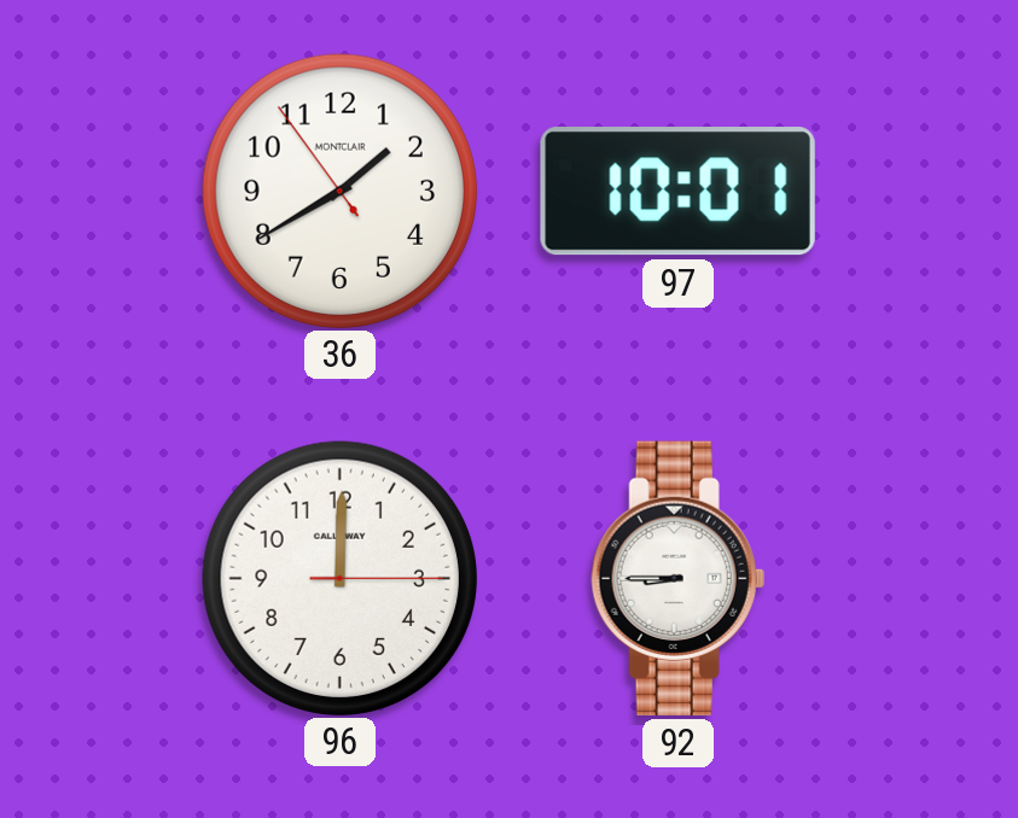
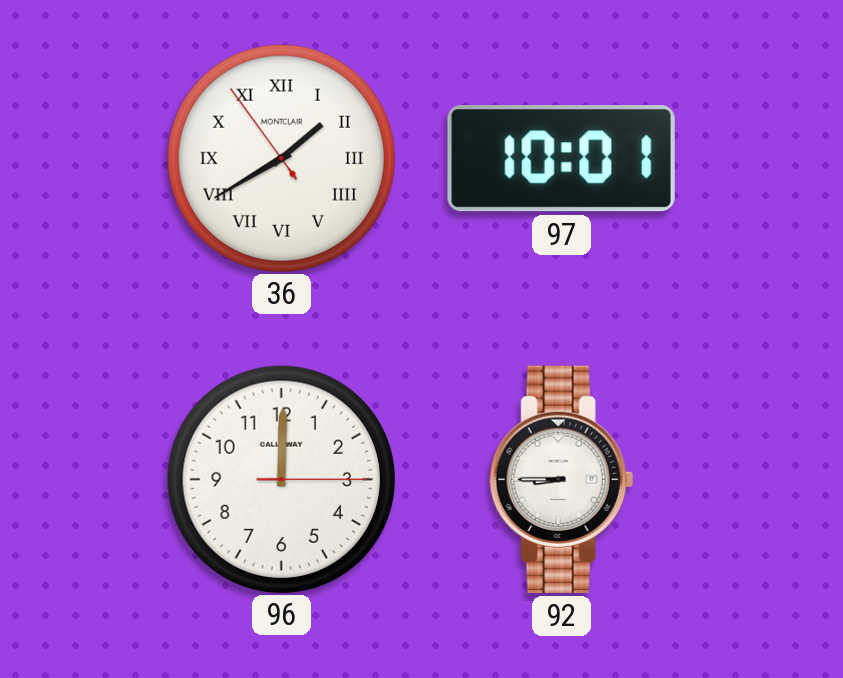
36 numerals: Arabic -> Roman
